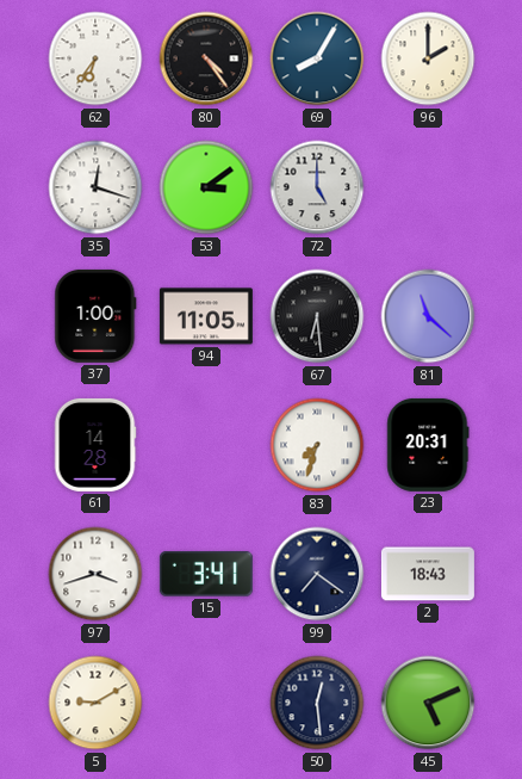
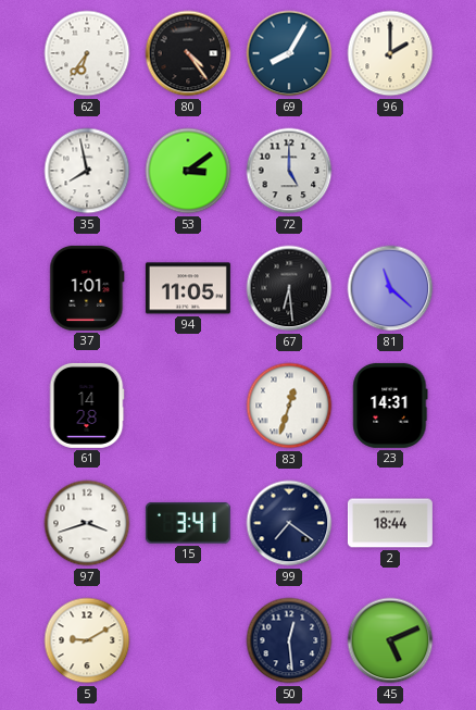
35: 12:18 -> 7:58
37: 1:00 -> 1:01
83: 7:33 -> 12:33
23: 20:31 -> 14:31
2: 18:43 -> 18:44
